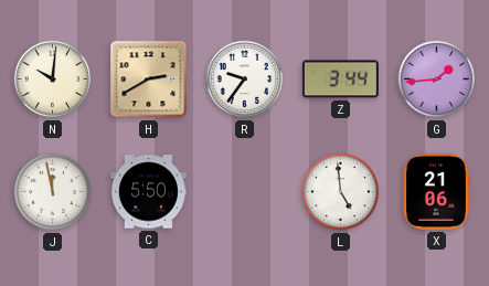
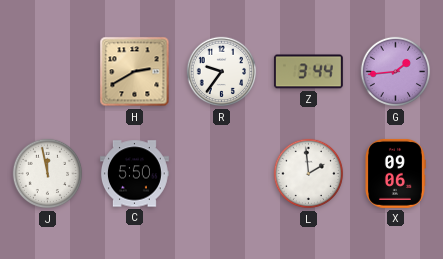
N: 10:01 -> none
L: 4:59 -> 1:59
X: 21:06 -> 09:06
